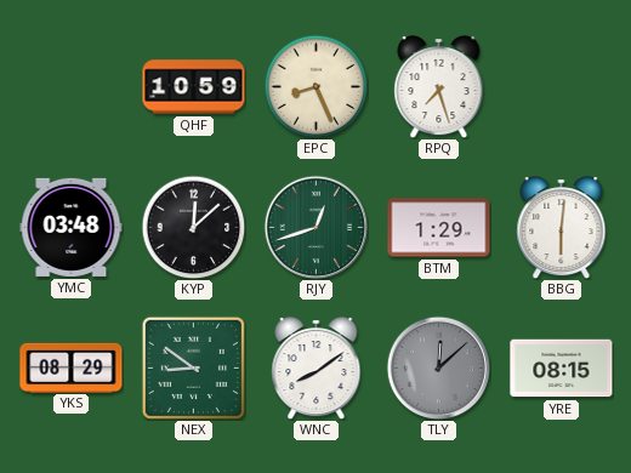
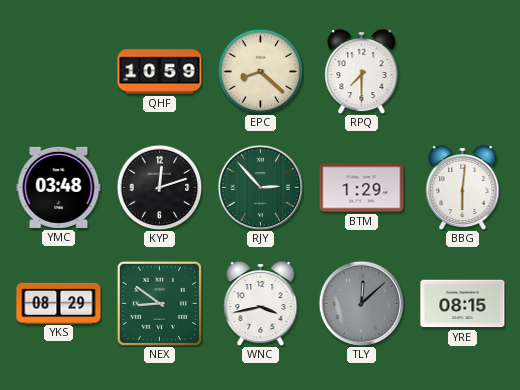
EPC: 8:26 -> 8:22
RPQ: 7:27 -> 7:30
KYP: 12:08 -> 12:12
RJY: 12:42 -> 2:53
WNC: 8:09 -> 3:43
